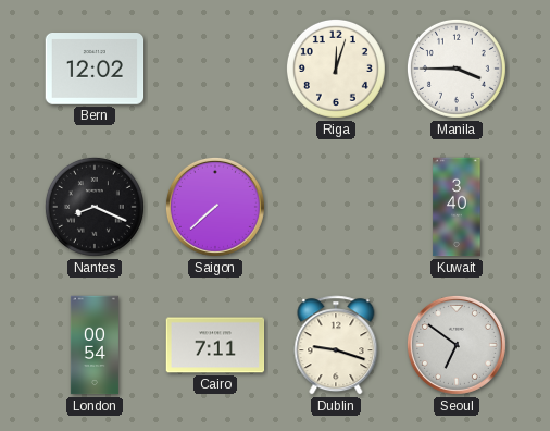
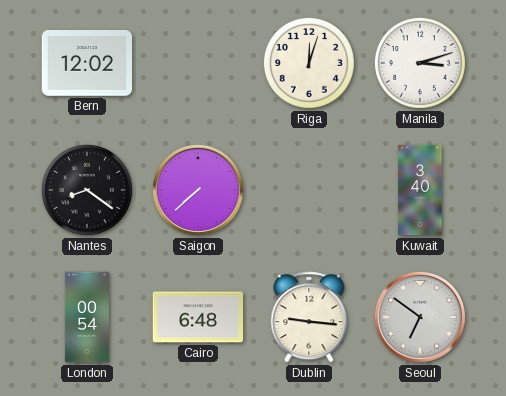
Manila: 3:45 -> 3:12
Nantes: 8:19 -> 8:21
Cairo: 7:11 -> 6:48
Dublin: 9:18 -> 9:16
